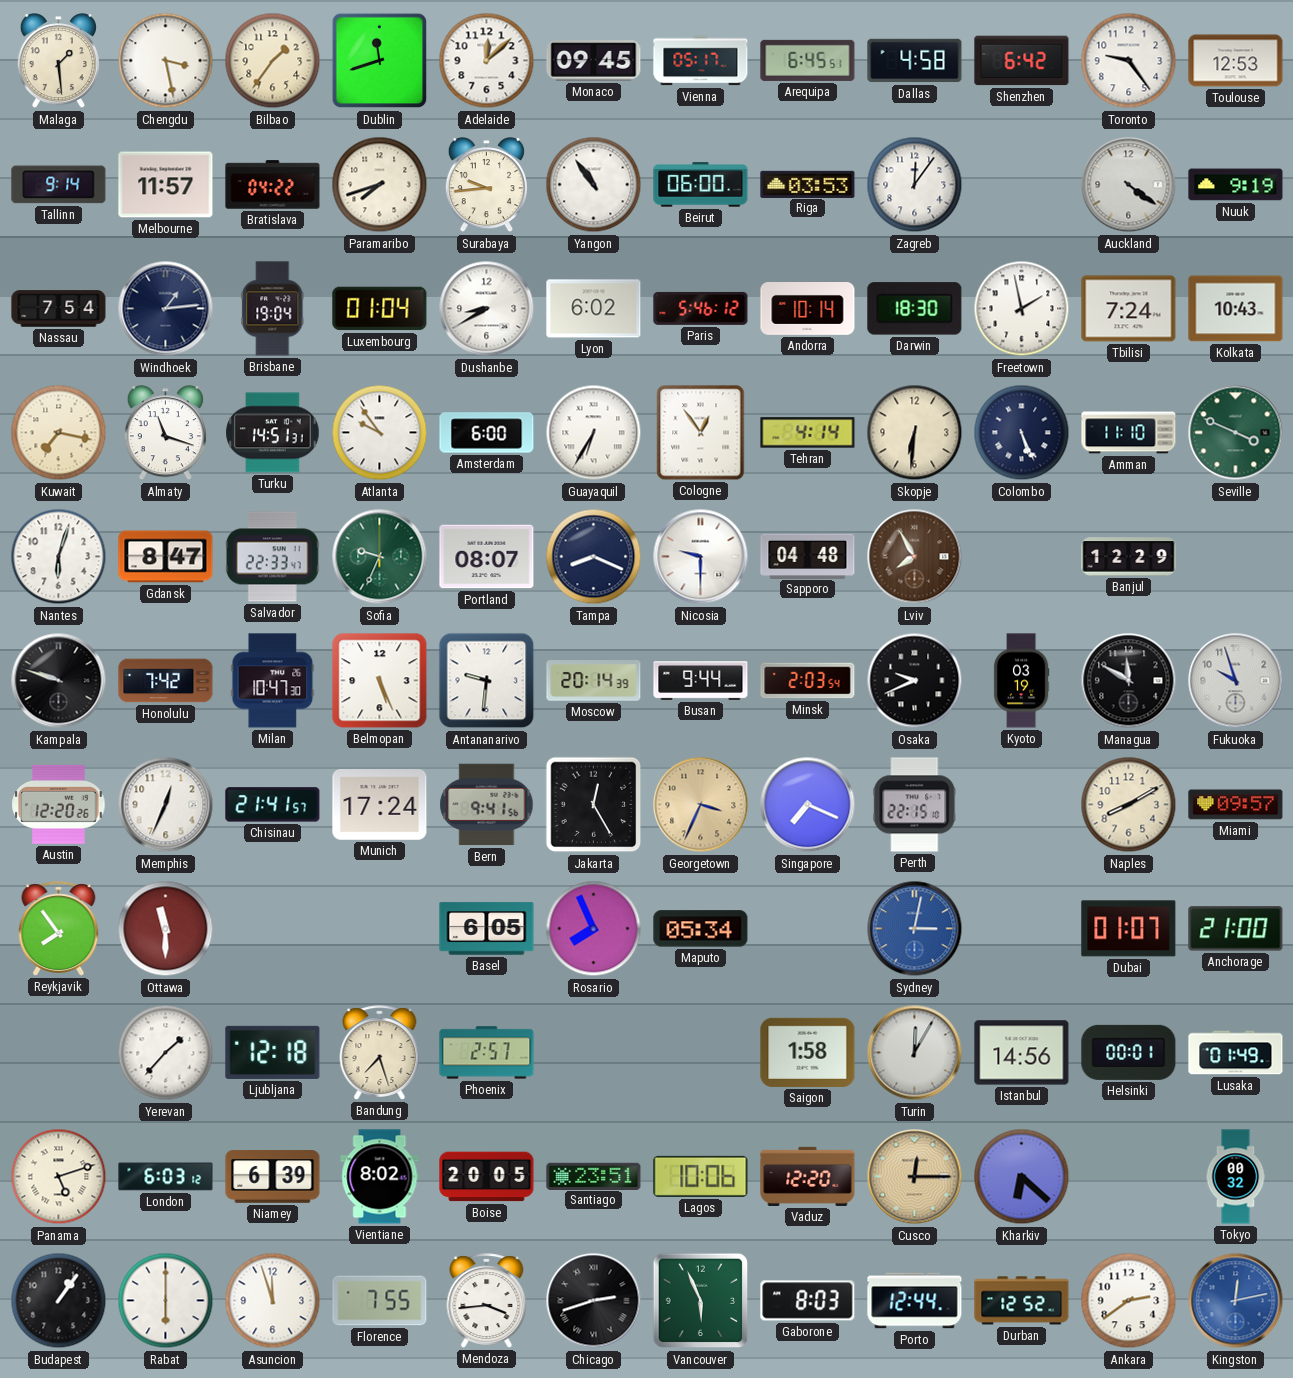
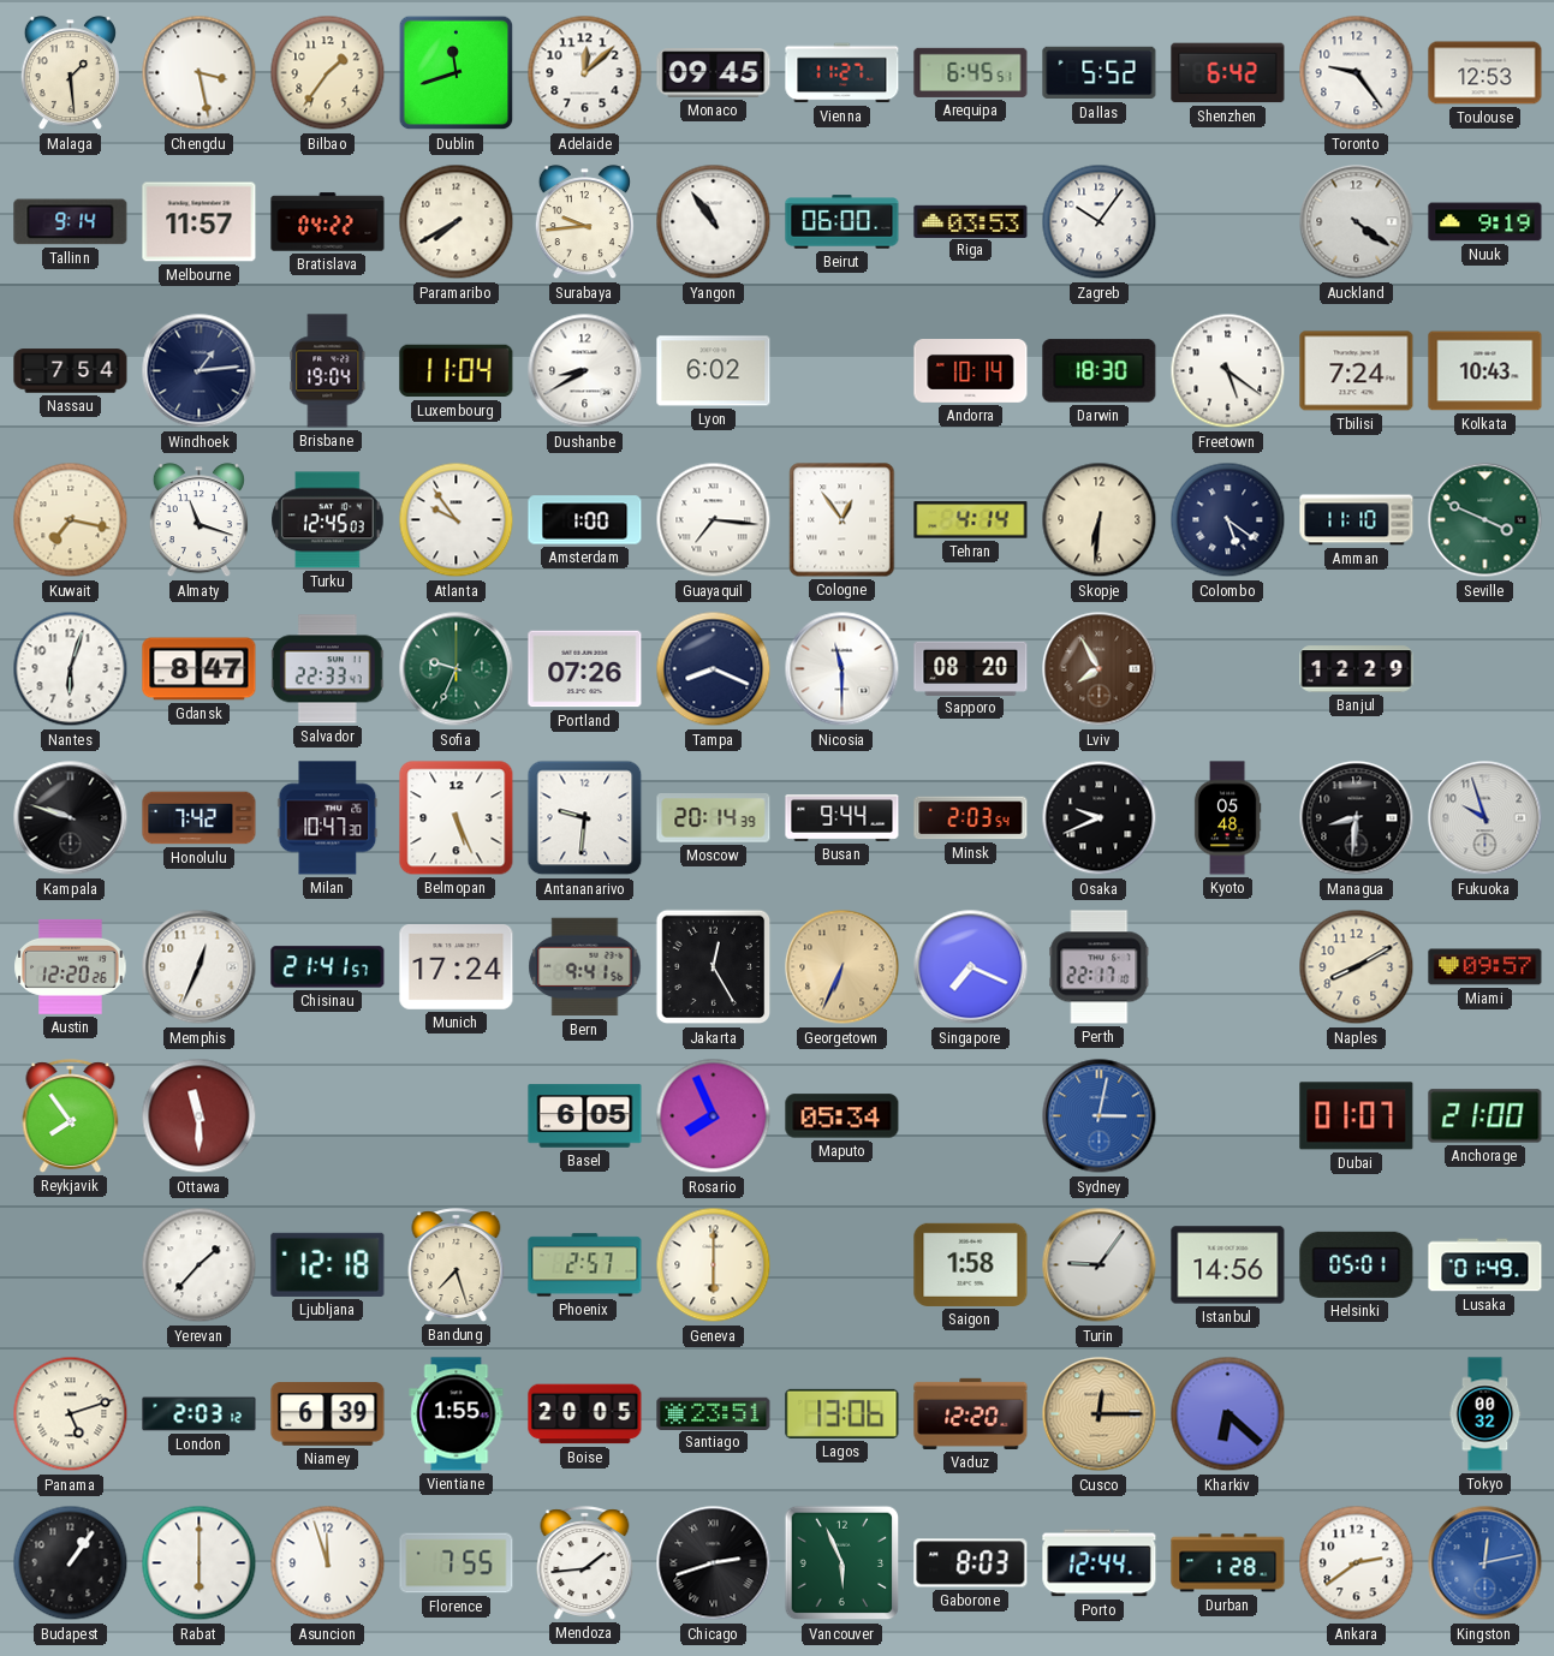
Vienna: 05:17 -> 11:27
Dallas: 4:58 -> 5:52
Paramaribo: 7:42 -> 7:40
Zagreb: 12:06 -> 10:06
Luxembourg: 01:04 -> 11:04
Paris: 5:46 -> none
Freetown: 1:58 -> 5:21
Turku: 14:51 -> 12:45
Amsterdam: 6:00 -> 1:00
Guayaquil: 6:35 -> 7:16
Colombo: 5:26 -> 5:21
Portland: 08:07 -> 07:26
Nicosia: 9:30 -> 11:30
Sapporo: 04:48 -> 08:20
Kyoto: 03:19 -> 05:48
Managua: 11:50 -> 8:31
Georgetown: 3:34 -> 6:34
Perth: 22:15 -> 22:17
Geneva: none -> 6:00
Turin: 12:05 -> 9:06
Helsinki: 00:01 -> 05:01
London: 6:03 -> 2:03
Vientiane: 8:02 -> 1:55
Lagos: 10:06 -> 13:06
Mendoza: 3:44 -> 1:44
Durban: 12:52 -> 1:28
